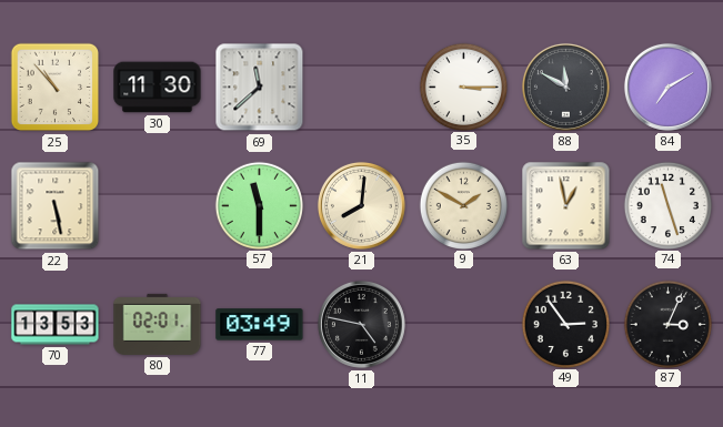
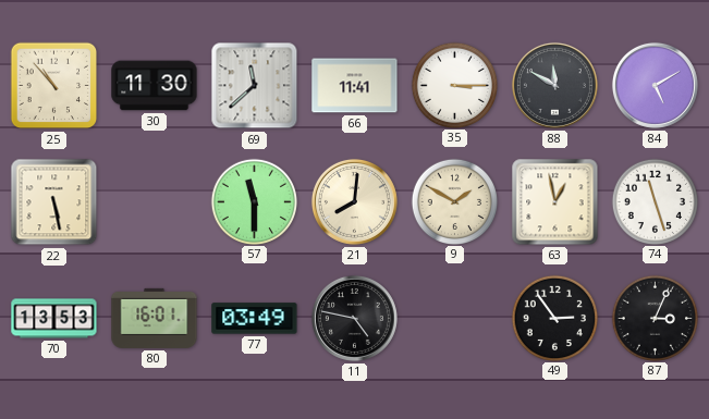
66: none -> 11:41
84: 7:10 -> 5:10
80: 02:01 -> 16:01
